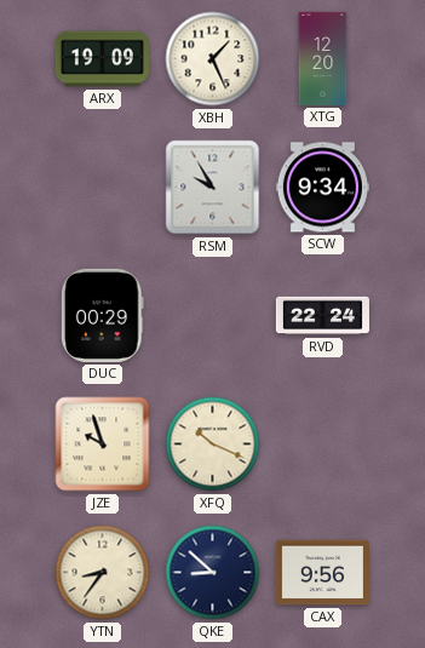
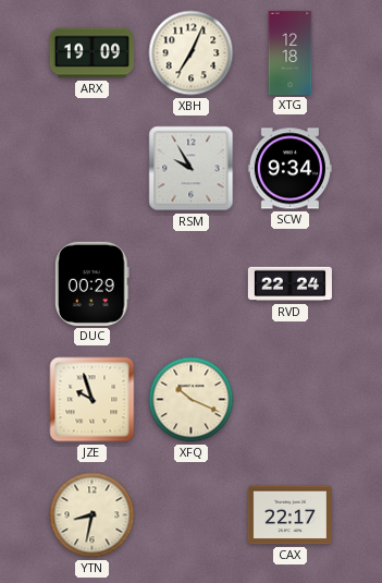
XBH: 1:26 -> 7:04
XTG: 12:20 -> 12:18
YTN: 8:36 -> 8:32
QKE: 8:52 -> none
CAX: 9:56 -> 22:17
